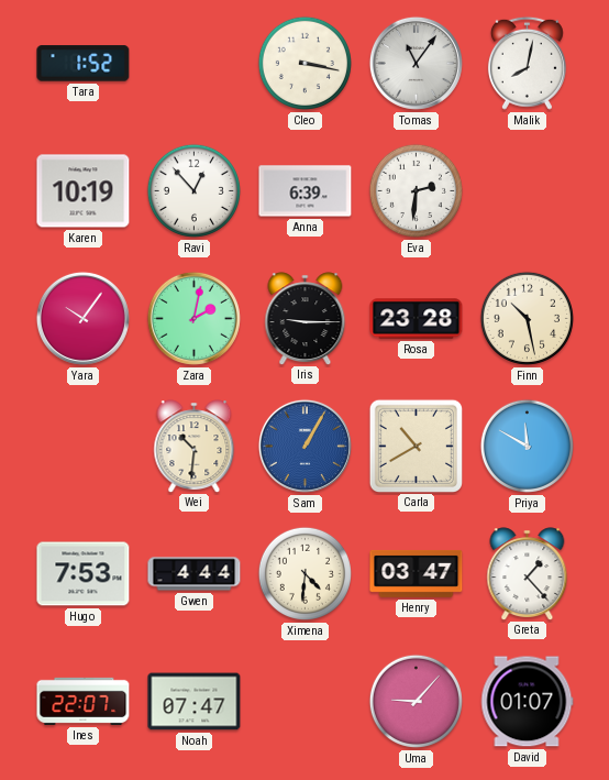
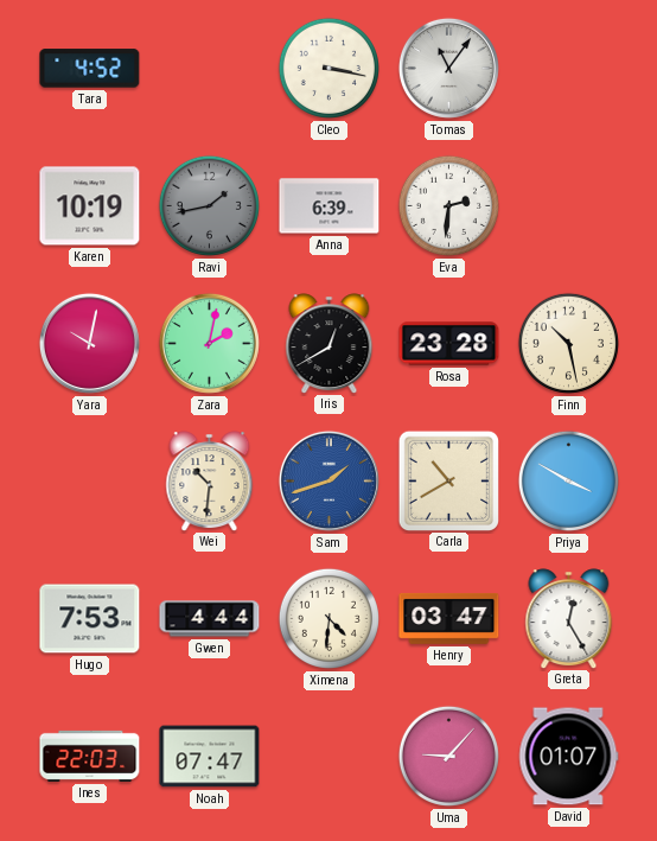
Tara: 1:52 -> 4:52
Malik: 8:02 -> none
Ravi: 12:53 -> 1:43
Ravi dial: white -> grey
Yara: 10:06 -> 10:02
Iris: 9:15 -> 12:40
Sam: 1:05 -> 1:42
Priya: 11:50 -> 3:50
Greta: 1:23 -> 12:25
Ines: 22:07 -> 22:03
